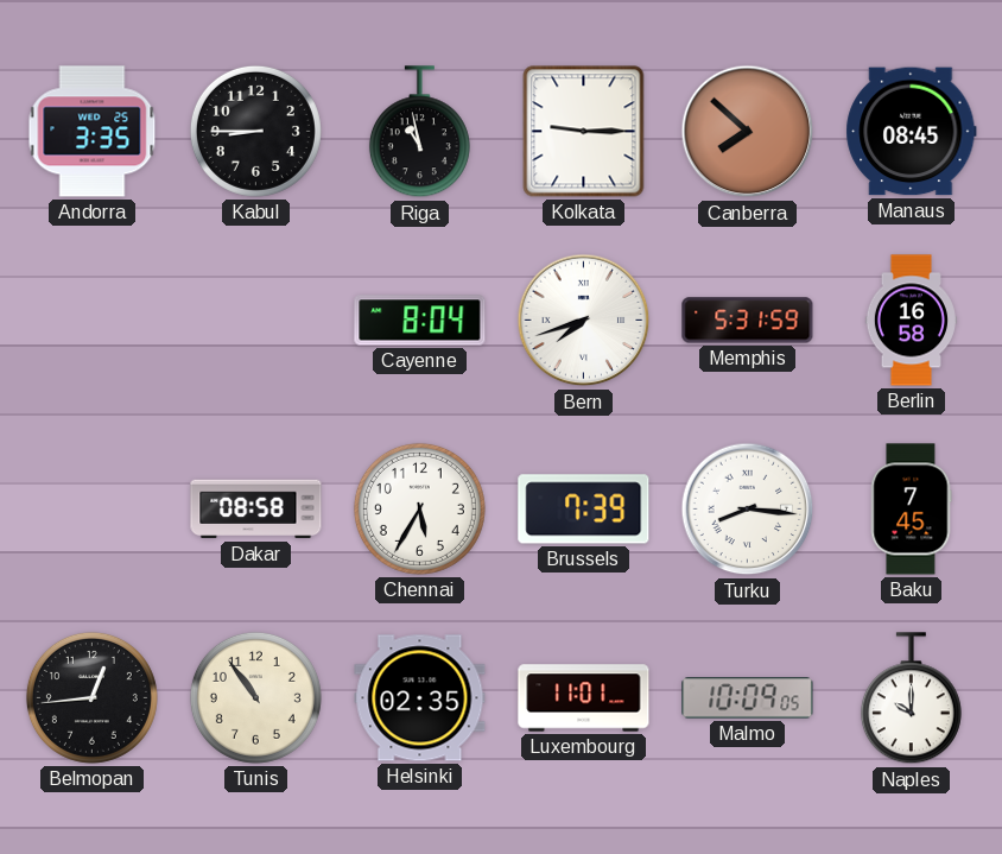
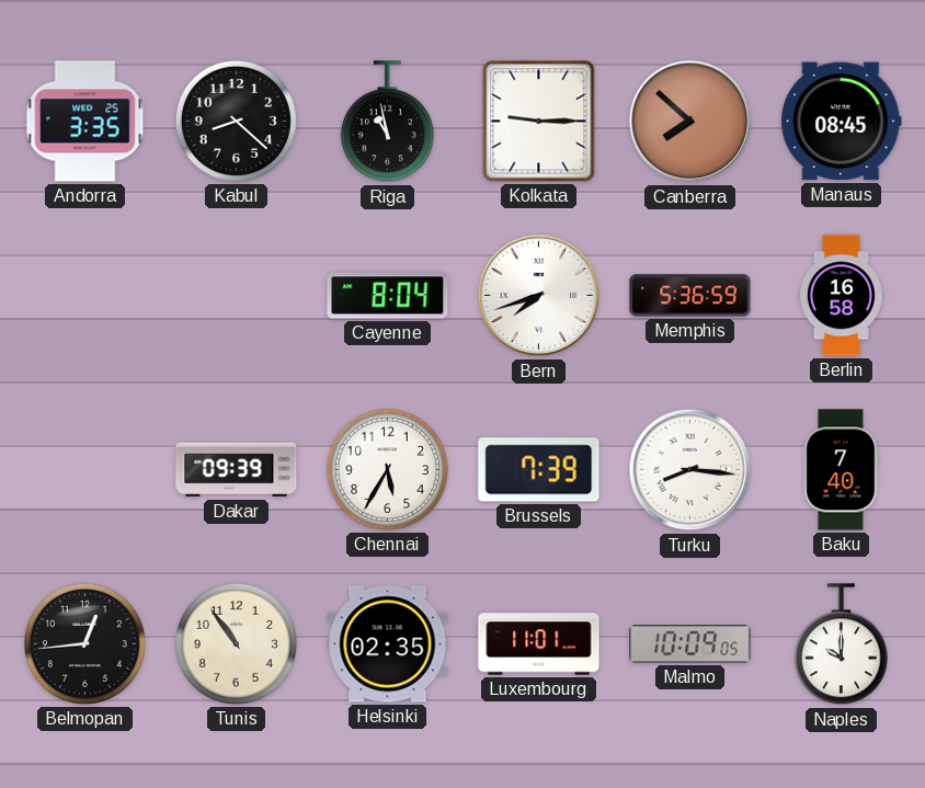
Kabul: 8:45 -> 8:22
Memphis: 5:31 -> 5:36
Dakar: 08:58 -> 09:39
Baku: 7:45 -> 7:40
